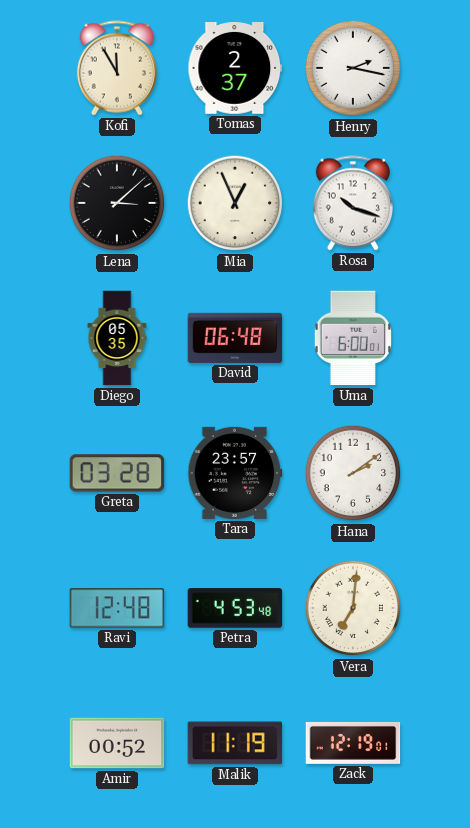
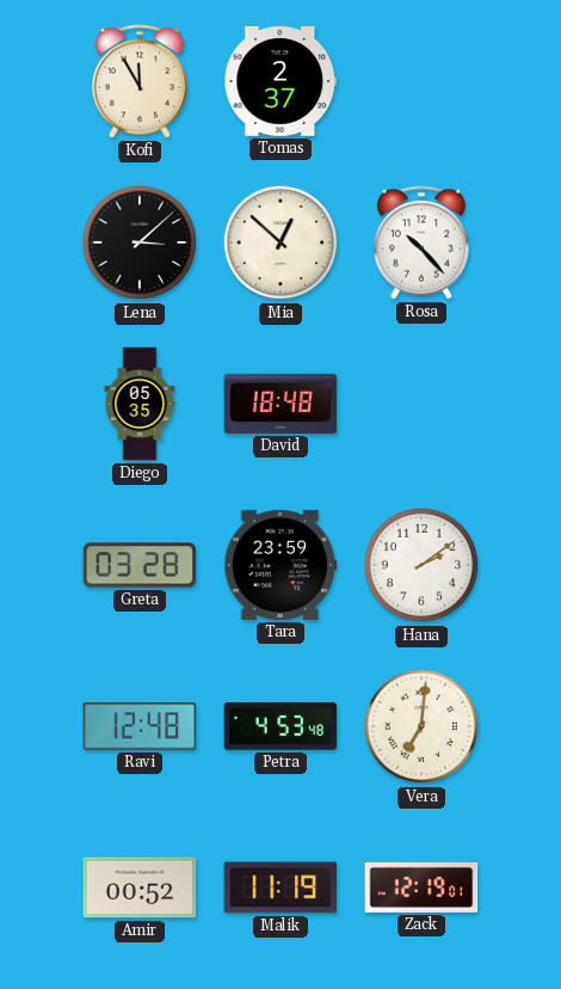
Henry: 2:17 -> none
Mia: 12:56 -> 12:52
Rosa: 10:18 -> 10:23
David: 06:48 -> 18:48
Uma: 6:00 -> none
Tara: 23:57 -> 23:59
